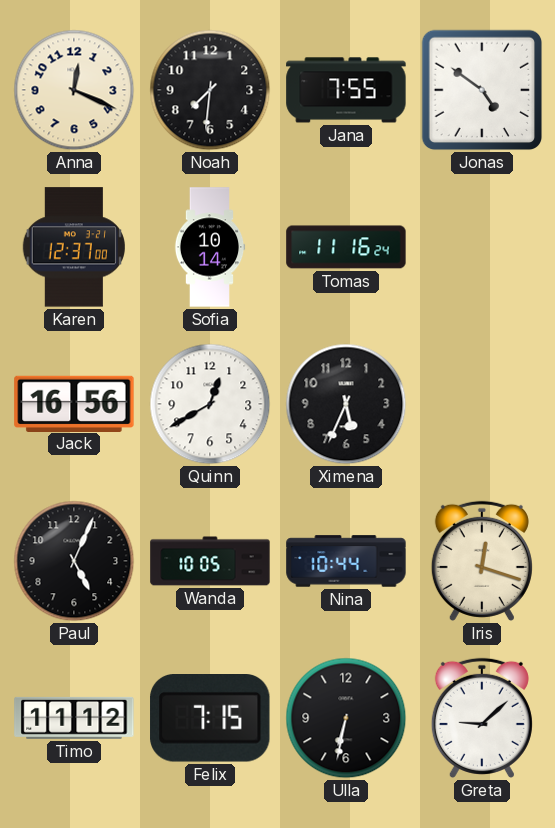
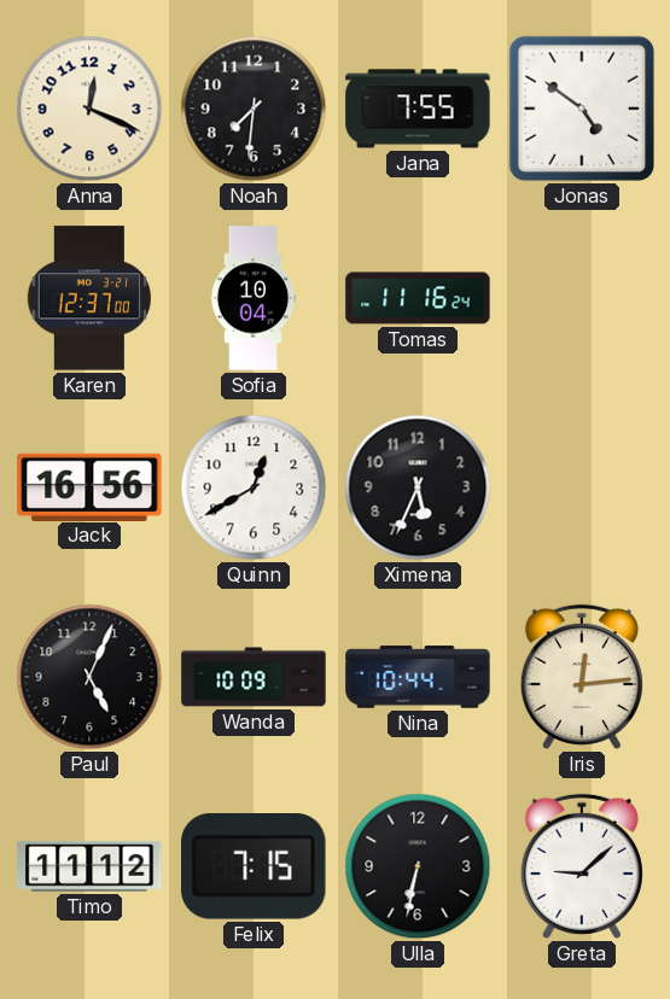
Sofia: 10:14 -> 10:04
Wanda: 10:05 -> 10:09
Iris: 12:18 -> 12:14
